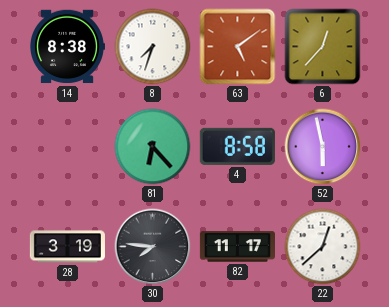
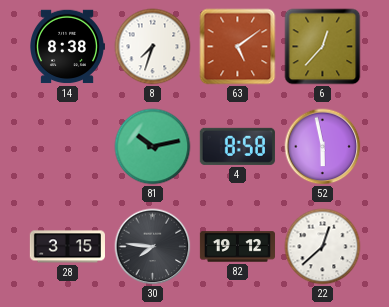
81: 6:23 -> 10:13
28: 3:19 -> 3:15
82: 11:17 -> 19:12
